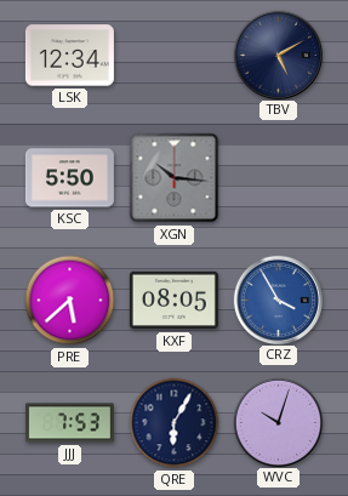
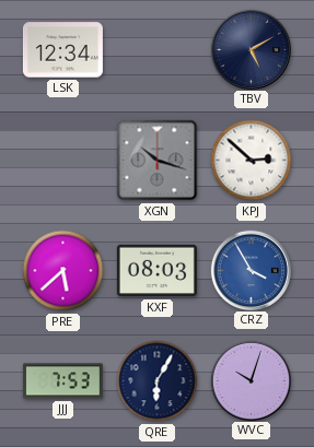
KSC: 5:50 -> none
XGN: 10:16 -> 10:18
KPJ: none -> 2:52
KXF: 08:05 -> 08:03
